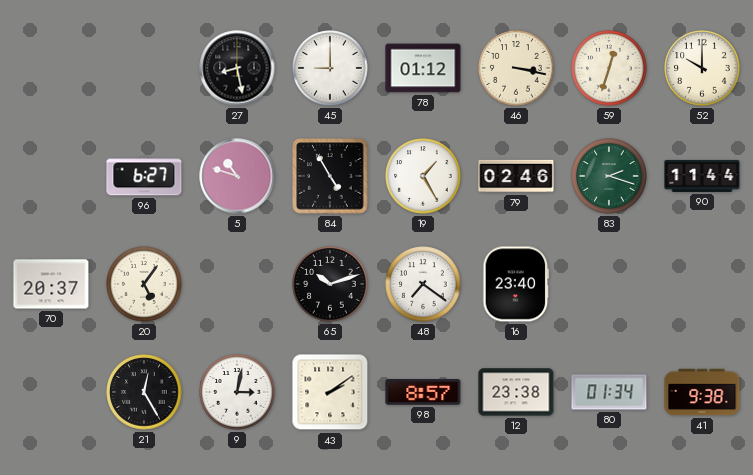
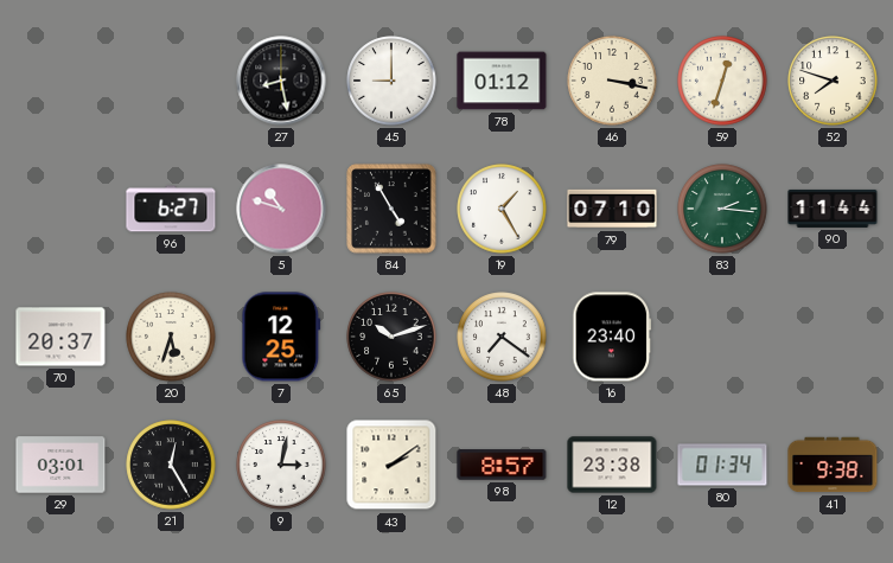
52: 10:00 -> 7:48
79: 02:46 -> 07:10
83: 2:18 -> 2:16
20: 5:06 -> 5:33
7: none -> 12:25
29: none -> 03:01
